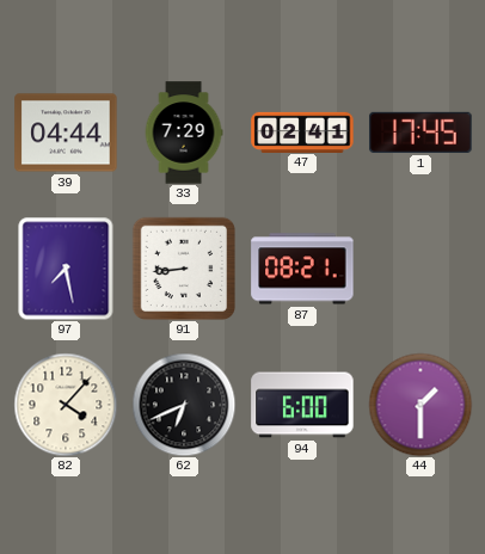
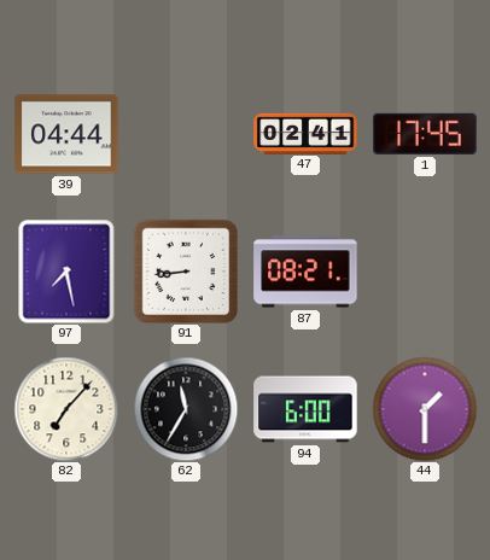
33: 7:29 -> none
82: 4:07 -> 7:07
62: 6:41 -> 11:35
